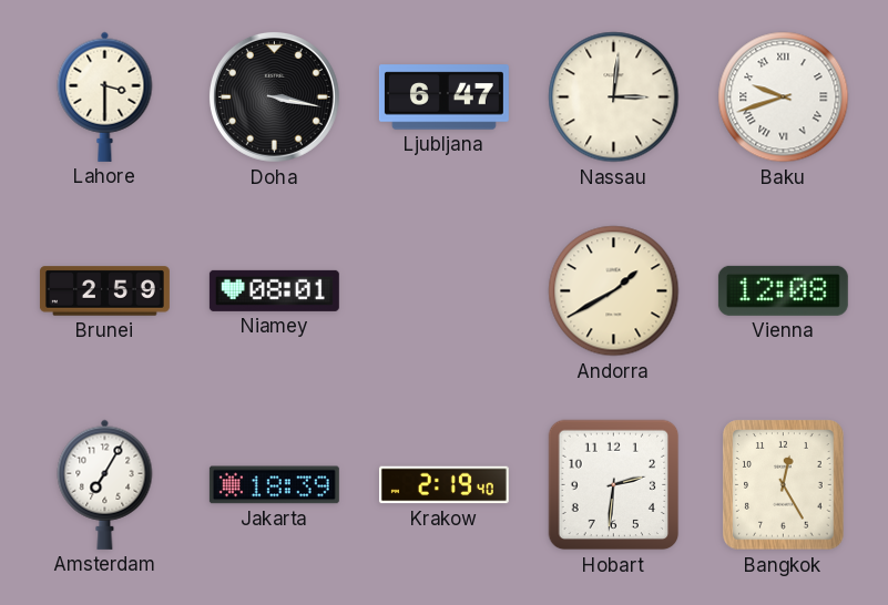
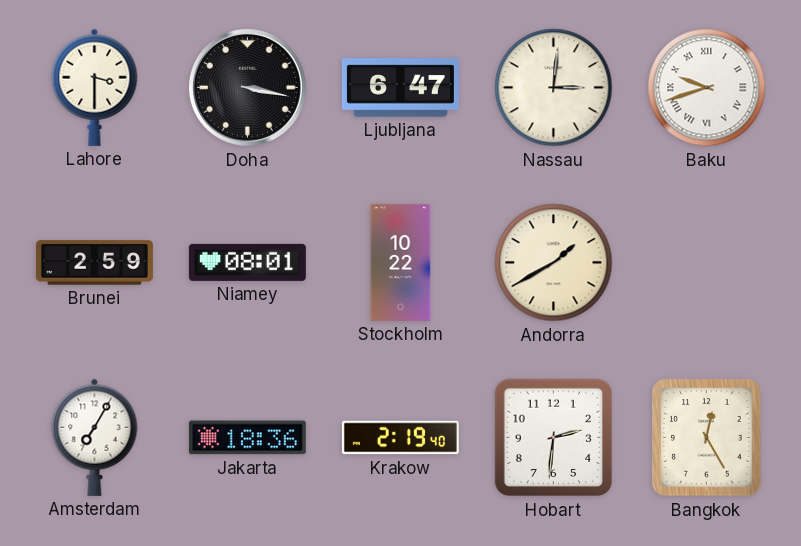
Stockholm: none -> 10:22
Vienna: 12:08 -> none
Jakarta: 18:39 -> 18:36
